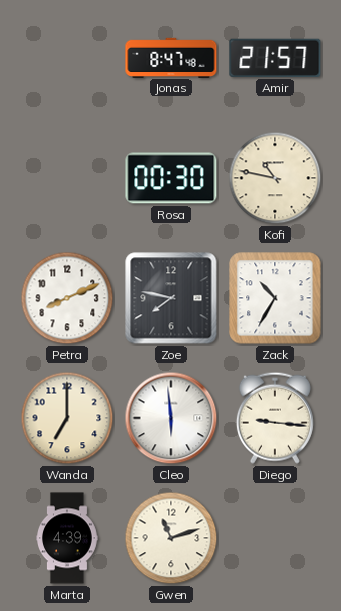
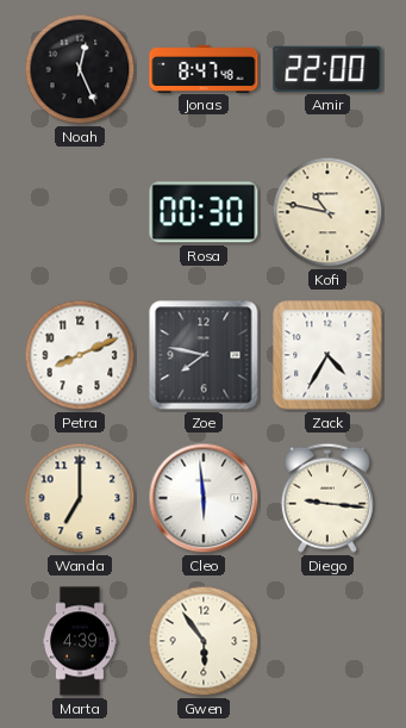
Noah: none -> 12:26
Amir: 21:57 -> 22:00
Zack: 10:35 -> 4:35
Gwen: 11:12 -> 5:54
